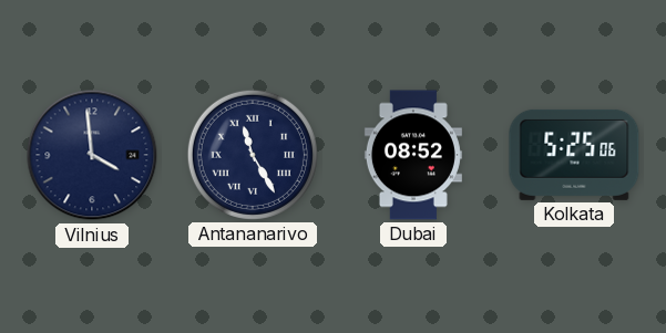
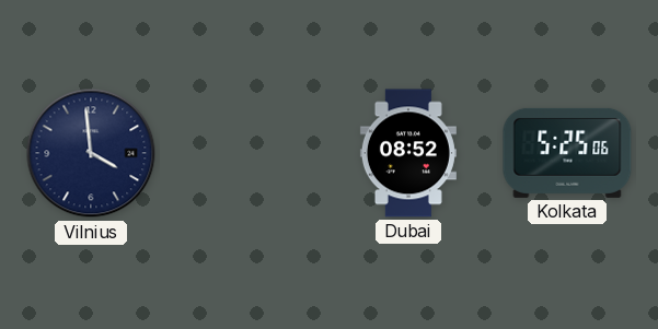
Antananarivo: 11:25 -> none
